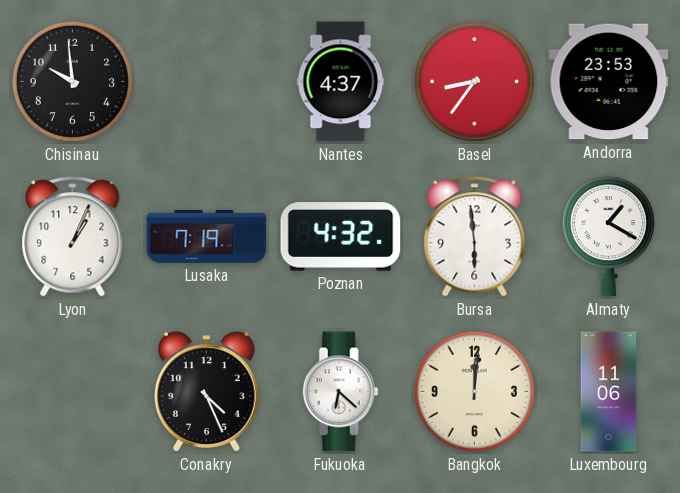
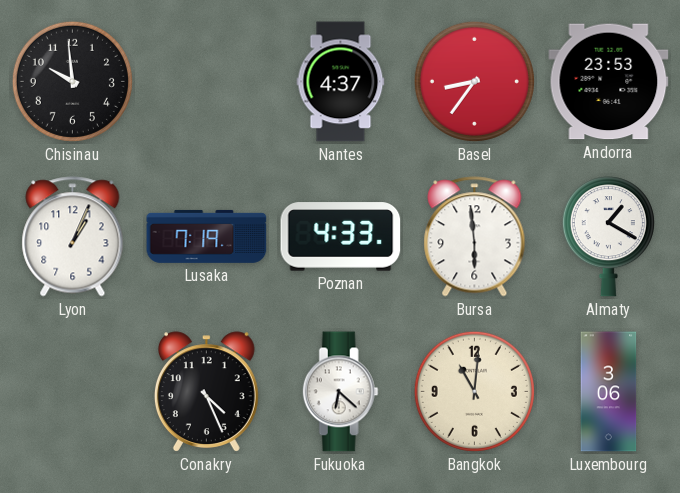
Poznan: 4:32 -> 4:33
Bangkok: 12:01 -> 11:01
Luxembourg: 11:06 -> 3:06
